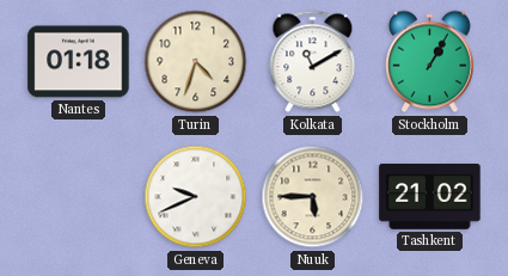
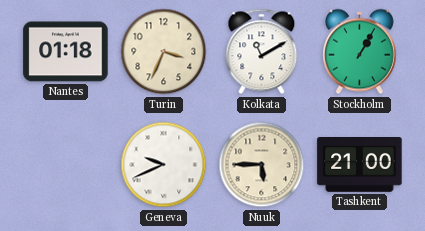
Turin: 4:33 -> 3:34
Tashkent: 21:02 -> 21:00
